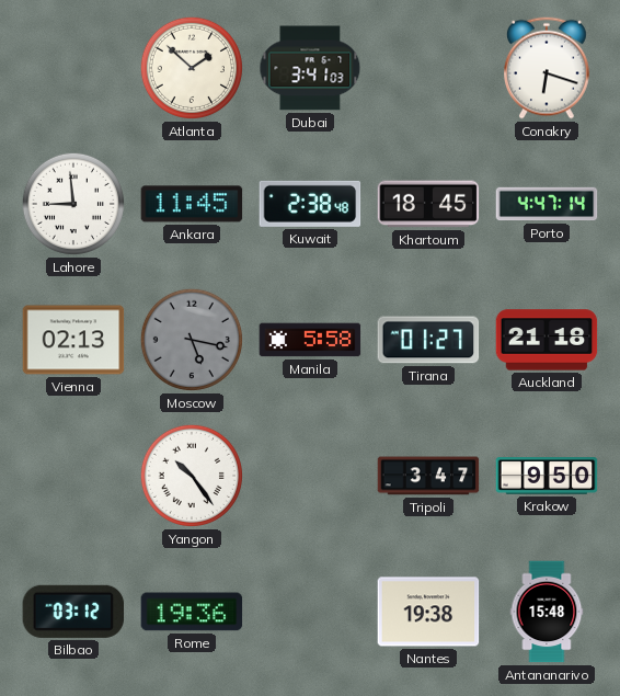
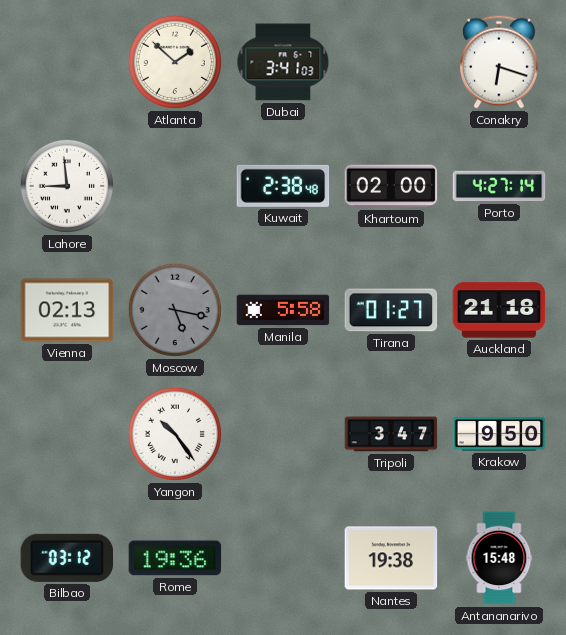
Ankara: 11:45 -> none
Khartoum: 18:45 -> 02:00
Porto: 4:47 -> 4:27
